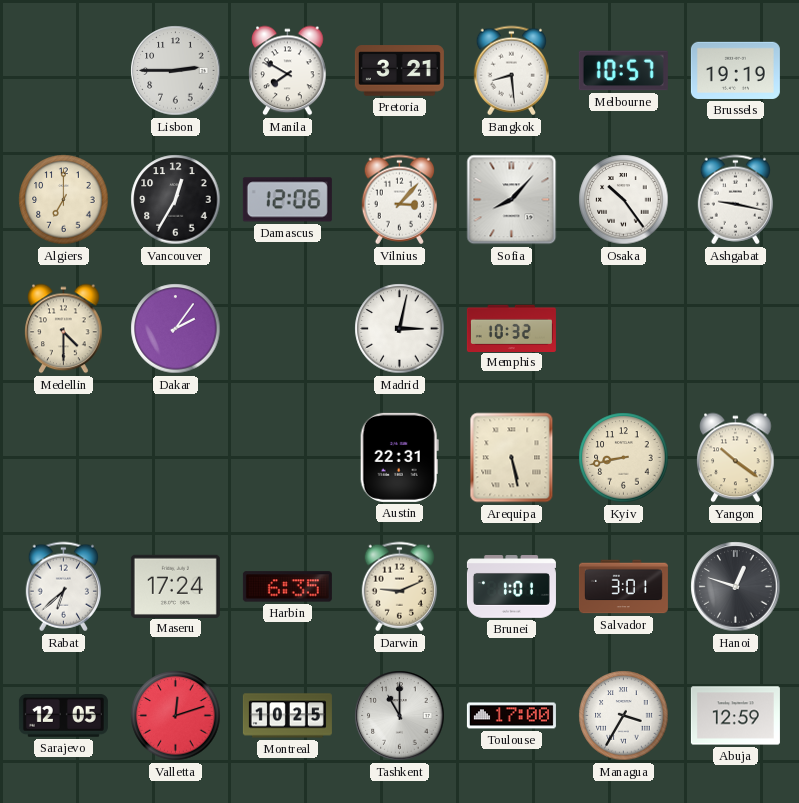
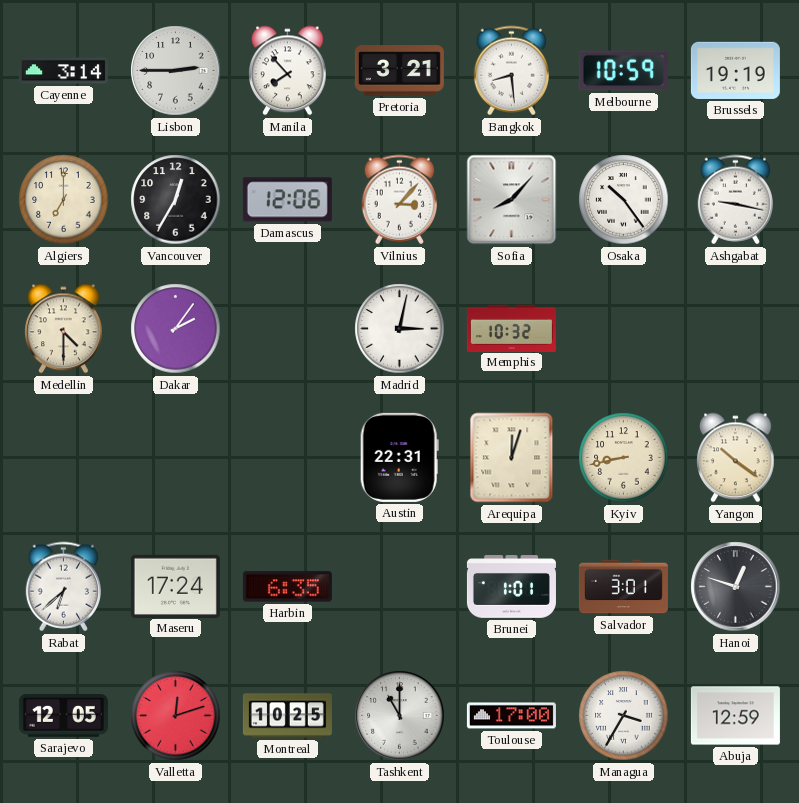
Cayenne: none -> 3:14
Manila: 7:50 -> 7:53
Melbourne: 10:57 -> 10:59
Arequipa: 5:28 -> 12:03
Darwin: 9:11 -> none
